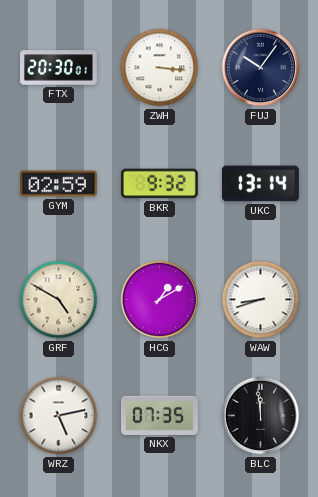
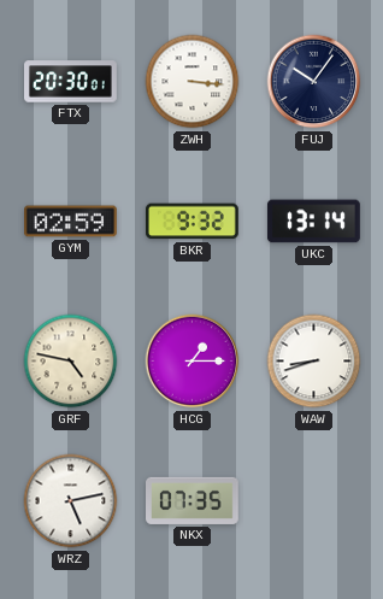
GRF: 4:50 -> 4:47
HCG: 1:10 -> 1:15
BLC: 11:59 -> none
